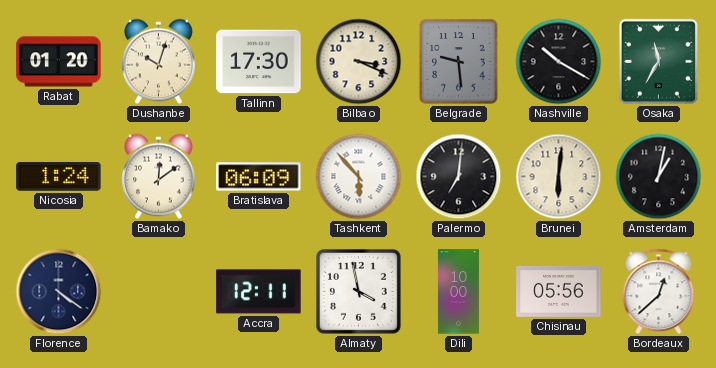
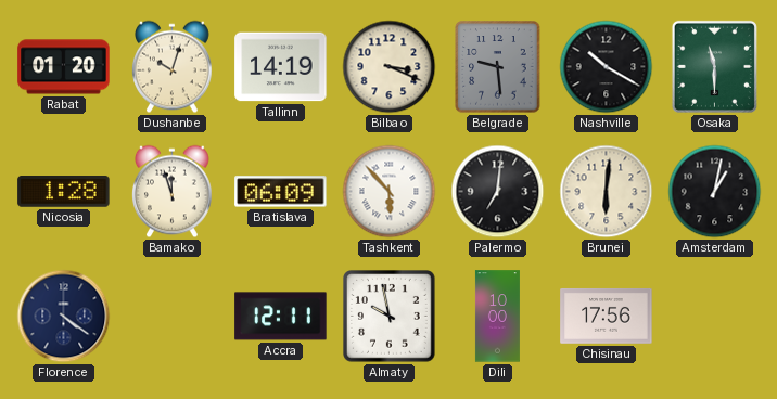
Tallinn: 17:30 -> 14:19
Osaka: 11:35 -> 11:30
Nicosia: 1:24 -> 1:28
Bamako: 12:09 -> 11:57
Almaty: 3:58 -> 9:58
Chisinau: 05:56 -> 17:56
Bordeaux: 12:38 -> none
